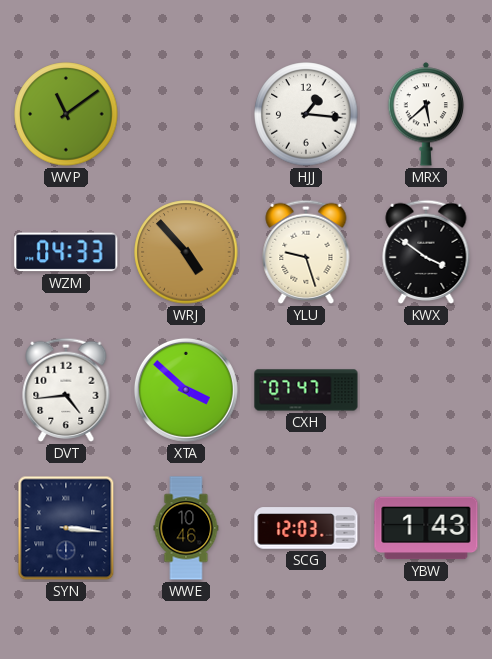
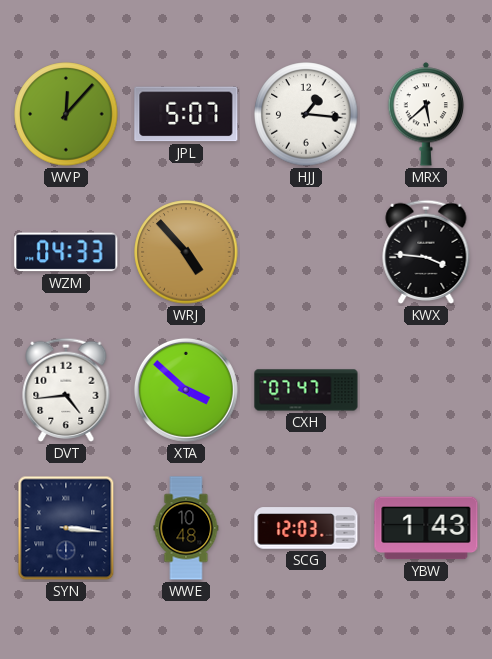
WVP: 11:09 -> 12:07
JPL: none -> 5:07
YLU: 9:27 -> none
KWX: 3:51 -> 3:46
WWE: 10:46 -> 10:48
